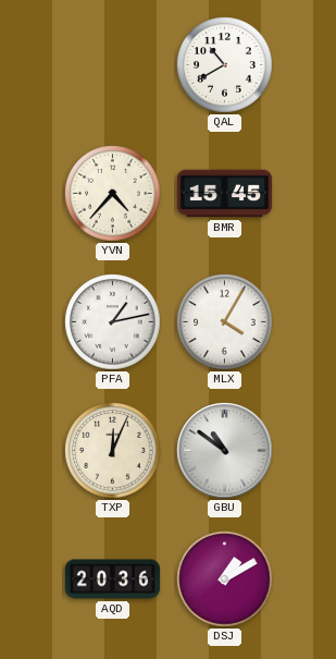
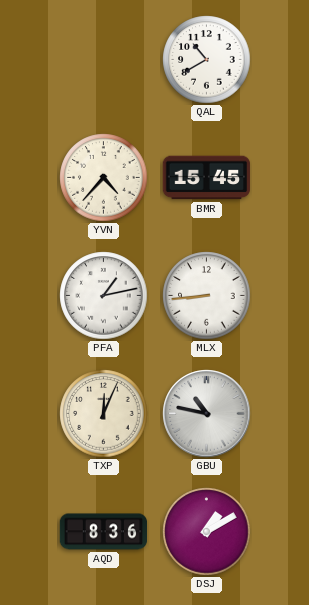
MLX: 4:05 -> 8:44
GBU: 10:51 -> 10:47
AQD: 20:36 -> 8:36
